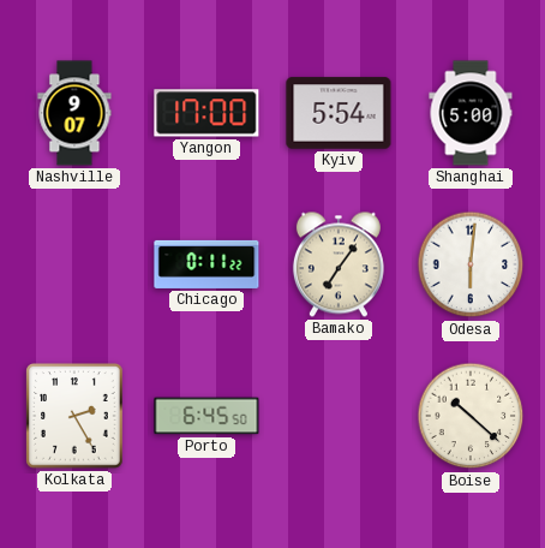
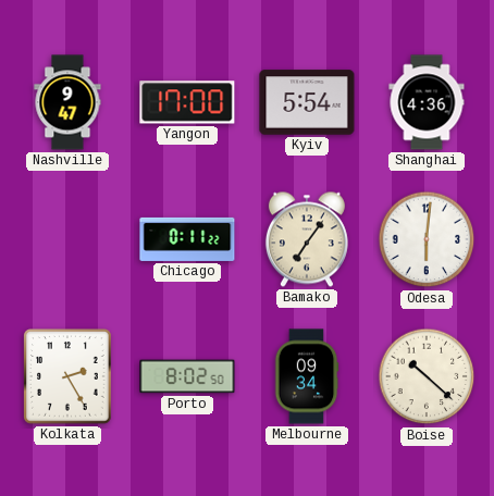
Nashville: 9:07 -> 9:47
Shanghai: 5:00 -> 4:36
Porto: 6:45 -> 8:02
Melbourne: none -> 09:34
